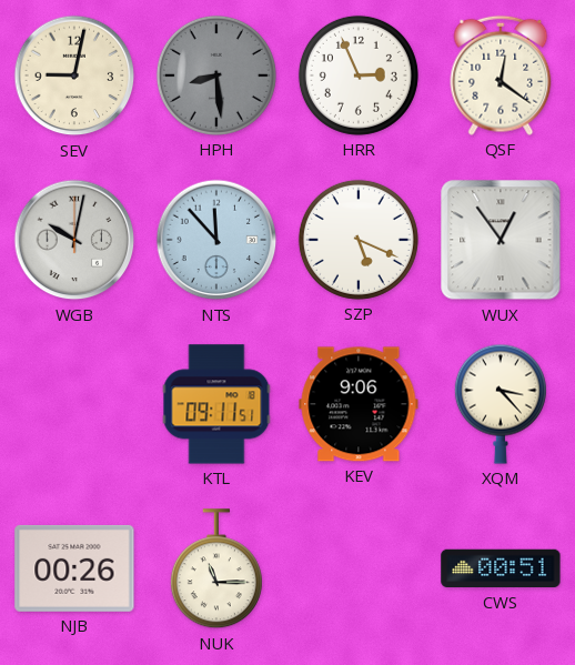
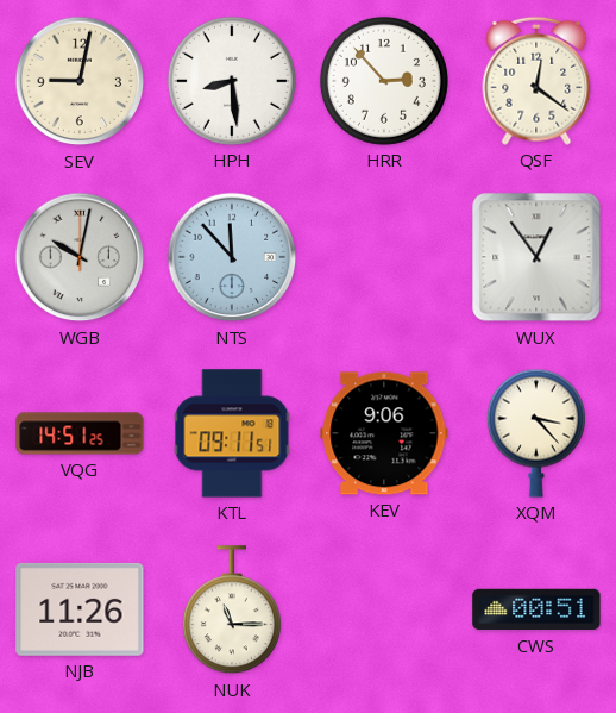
HPH dial: grey -> white
HRR: 2:56 -> 2:53
SZP: 5:19 -> none
VQG: none -> 14:51
NJB: 00:26 -> 11:26
